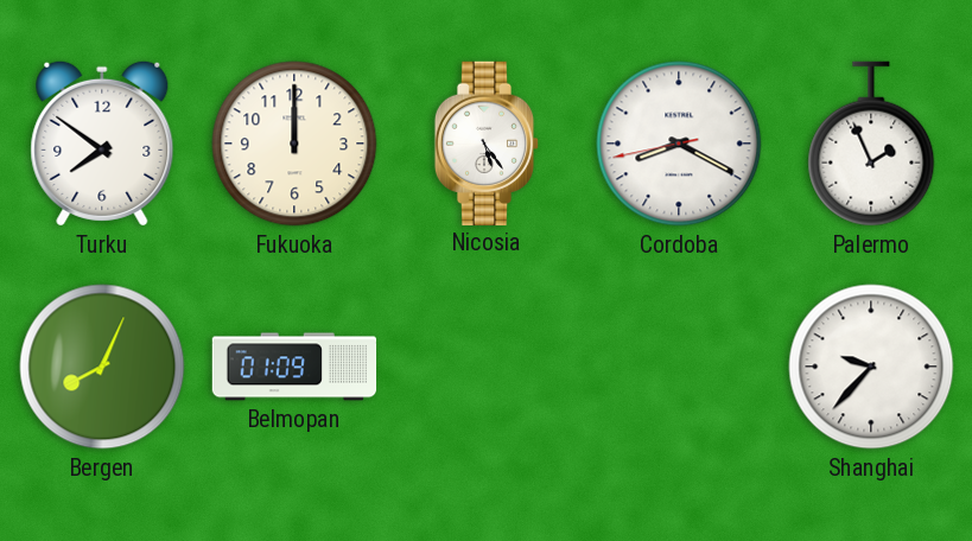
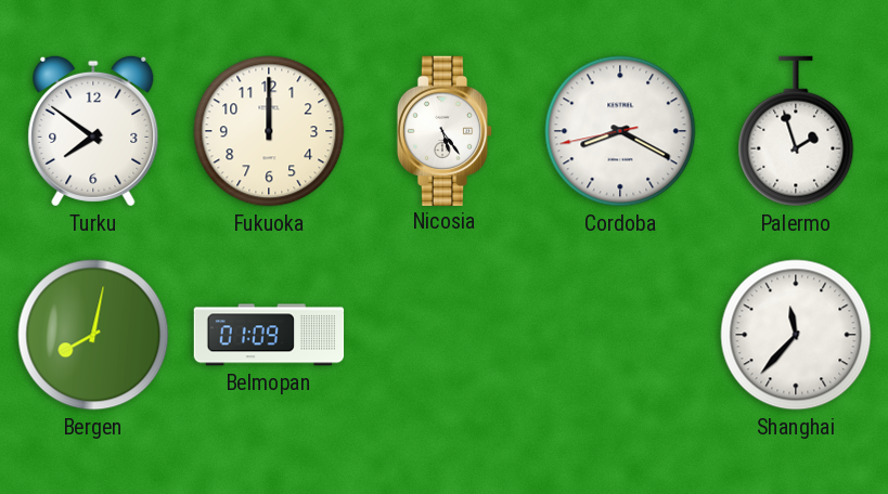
Palermo: 1:56 -> 1:57
Bergen: 8:04 -> 8:02
Shanghai: 9:37 -> 11:37
